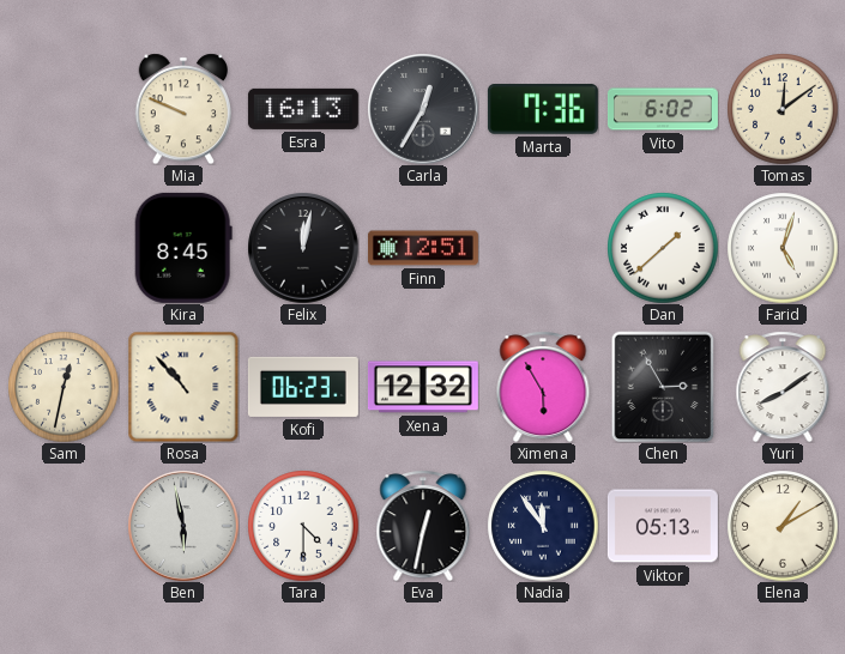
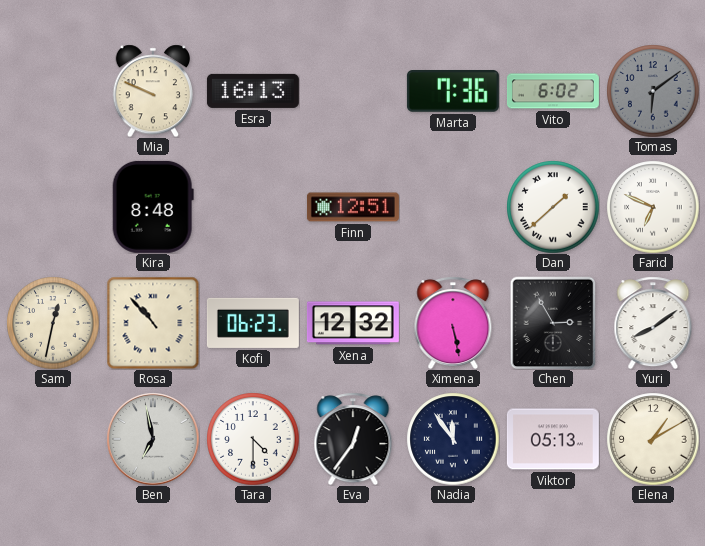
Carla: 12:35 -> none
Tomas: 12:09 -> 6:09
Tomas dial: cream -> grey
Kira: 8:45 -> 8:48
Felix: 12:02 -> none
Farid: 5:03 -> 6:49
Ximena: 5:55 -> 5:28
Ben: 5:58 -> 6:58
Eva: 12:32 -> 12:36
